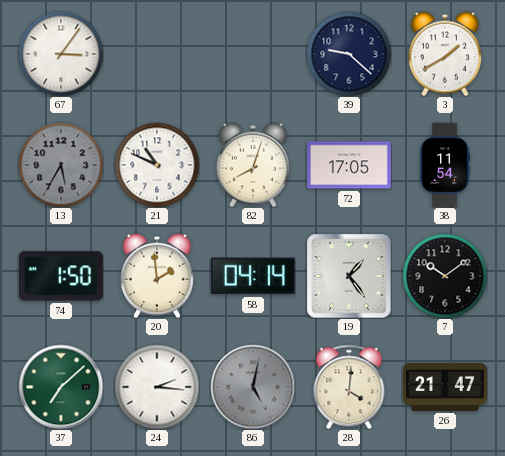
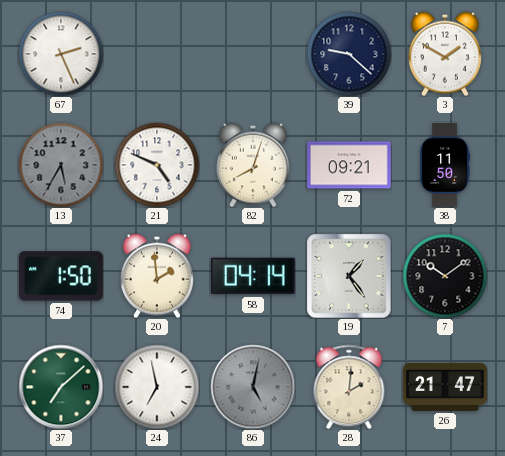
67: 3:06 -> 2:26
3: 1:40 -> 1:50
21: 10:49 -> 4:49
72: 17:05 -> 09:21
38: 11:54 -> 11:50
24: 2:16 -> 6:58
28: 4:01 -> 2:01
